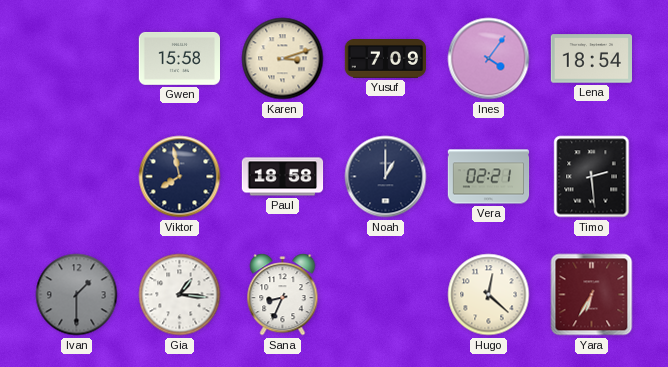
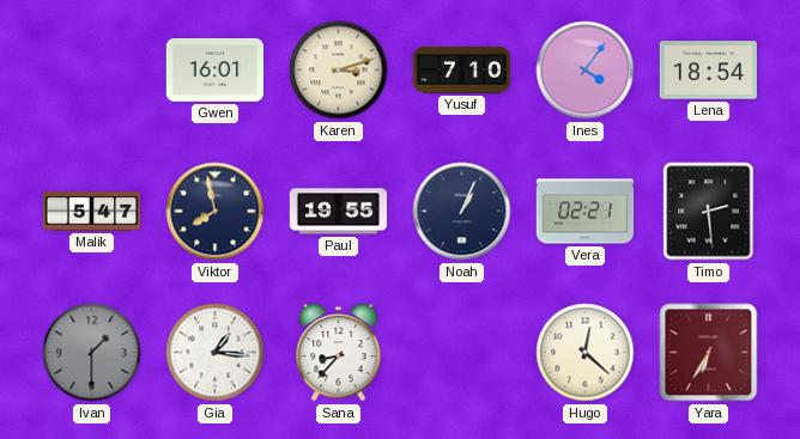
Gwen: 15:58 -> 16:01
Yusuf: 7:09 -> 7:10
Malik: none -> 5:47
Paul: 18:58 -> 19:55
Noah: 1:00 -> 1:04
Sana: 8:34 -> 8:37
